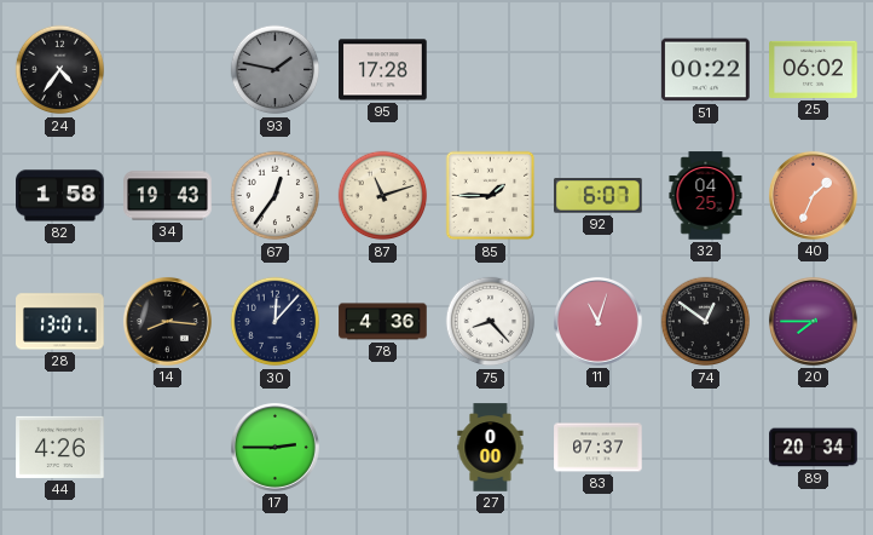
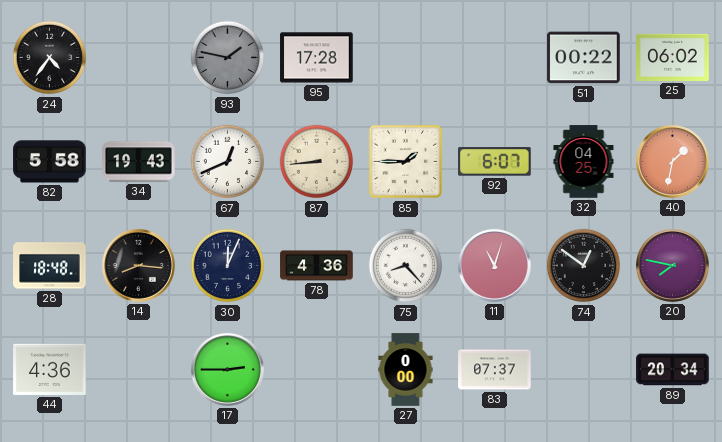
82: 1:58 -> 5:58
67: 12:36 -> 12:41
87: 11:12 -> 8:44
40: 1:34 -> 1:32
28: 13:01 -> 18:48
30: 12:07 -> 12:04
20: 7:45 -> 7:47
44: 4:26 -> 4:36
